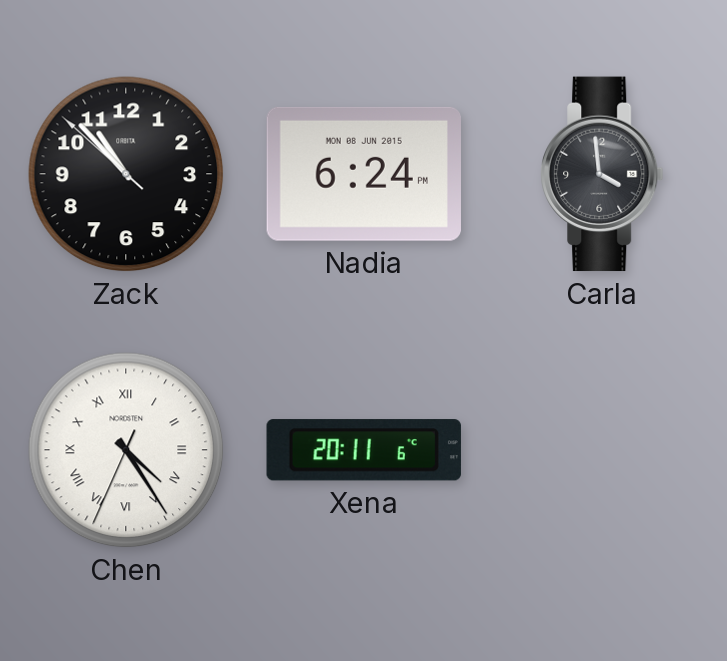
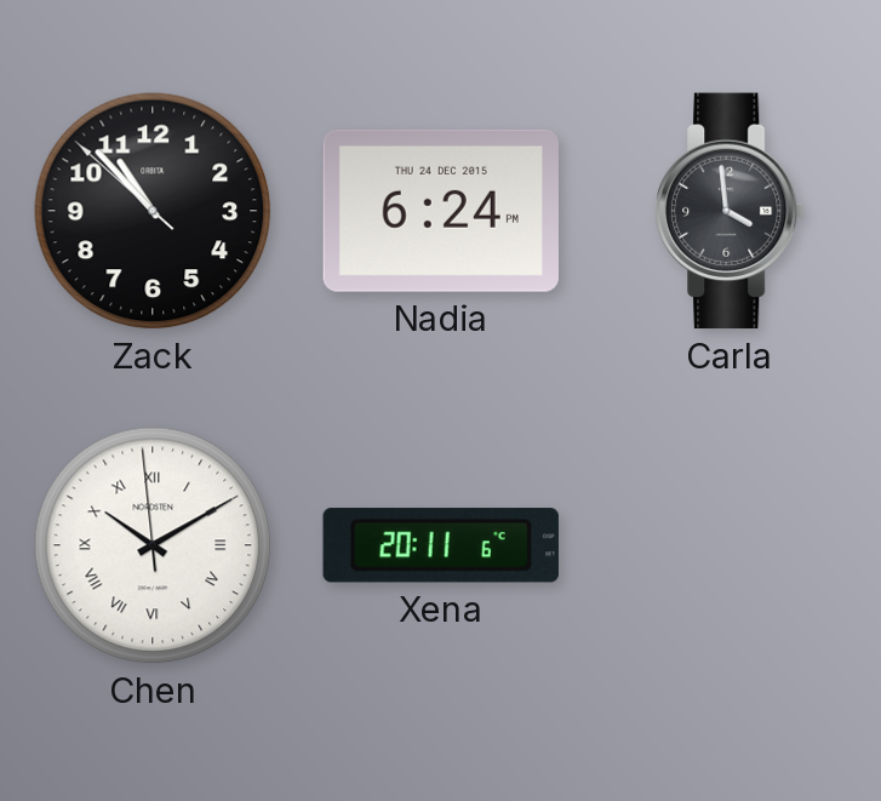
Nadia date: MON 08 JUN 2015 -> THU 24 DEC 2015
Chen: 4:24 -> 10:09
